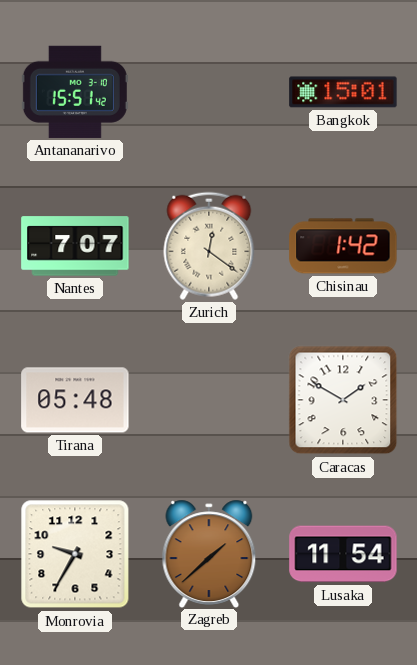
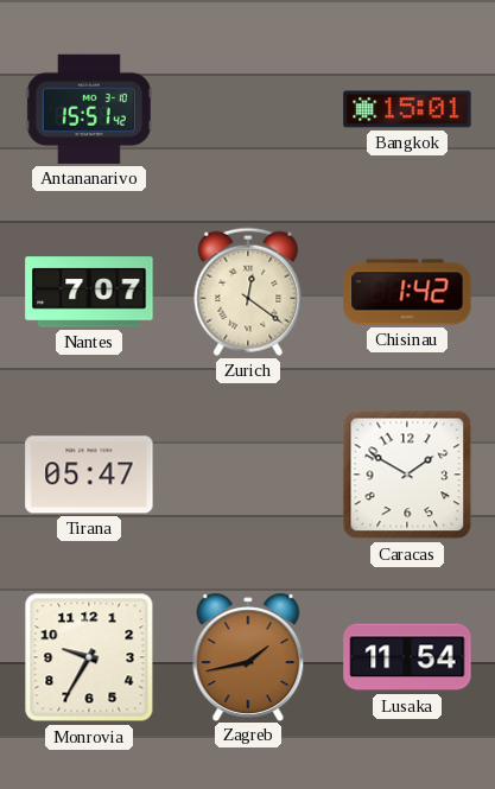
Tirana: 05:48 -> 05:47
Zagreb: 1:38 -> 1:43
